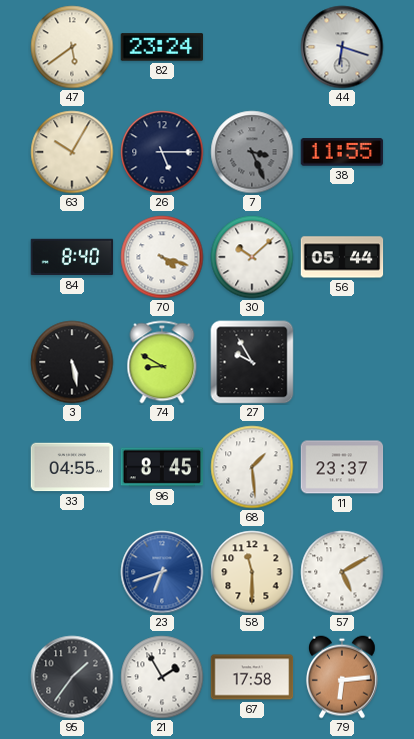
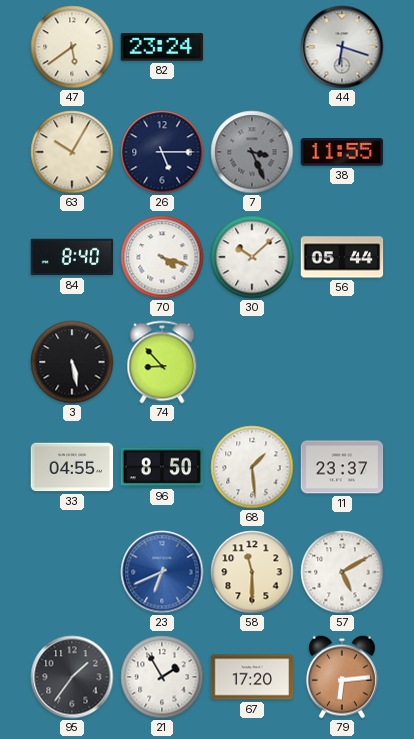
74: 8:50 -> 8:53
27: 9:55 -> none
96: 8:45 -> 8:50
23: 6:42 -> 6:41
67: 17:58 -> 17:20
